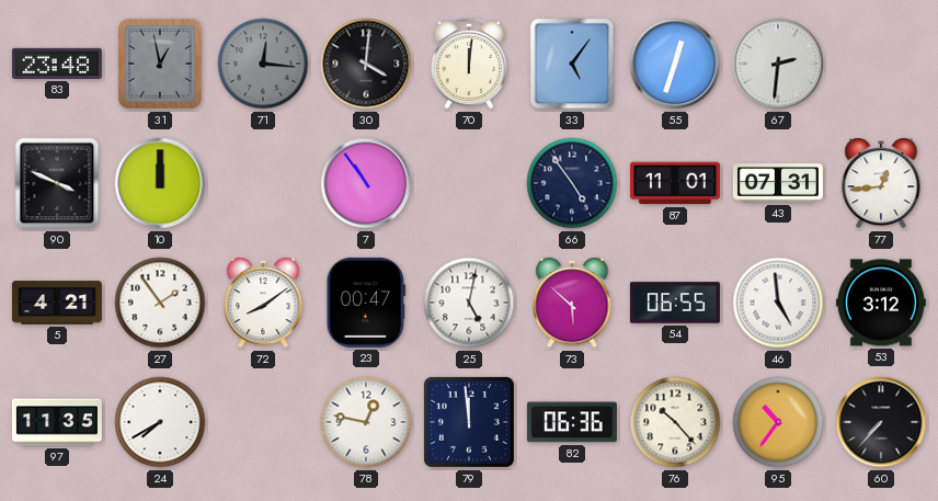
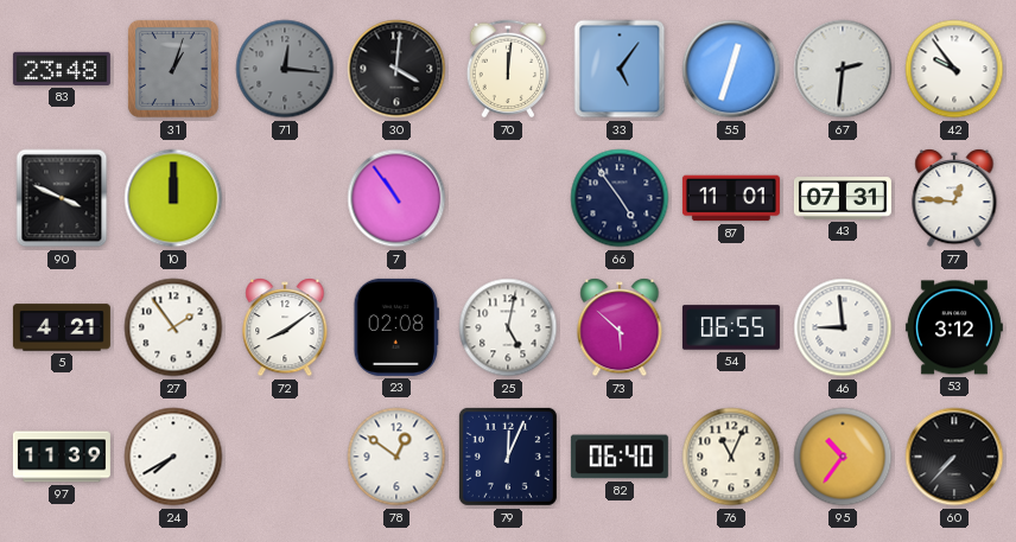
31: 12:58 -> 1:03
42: none -> 9:54
77: 12:44 -> 12:46
23: 00:47 -> 02:08
46: 4:59 -> 8:59
97: 11:35 -> 11:39
78: 12:47 -> 12:51
79: 11:59 -> 12:04
82: 06:36 -> 06:40
76: 10:23 -> 11:04
